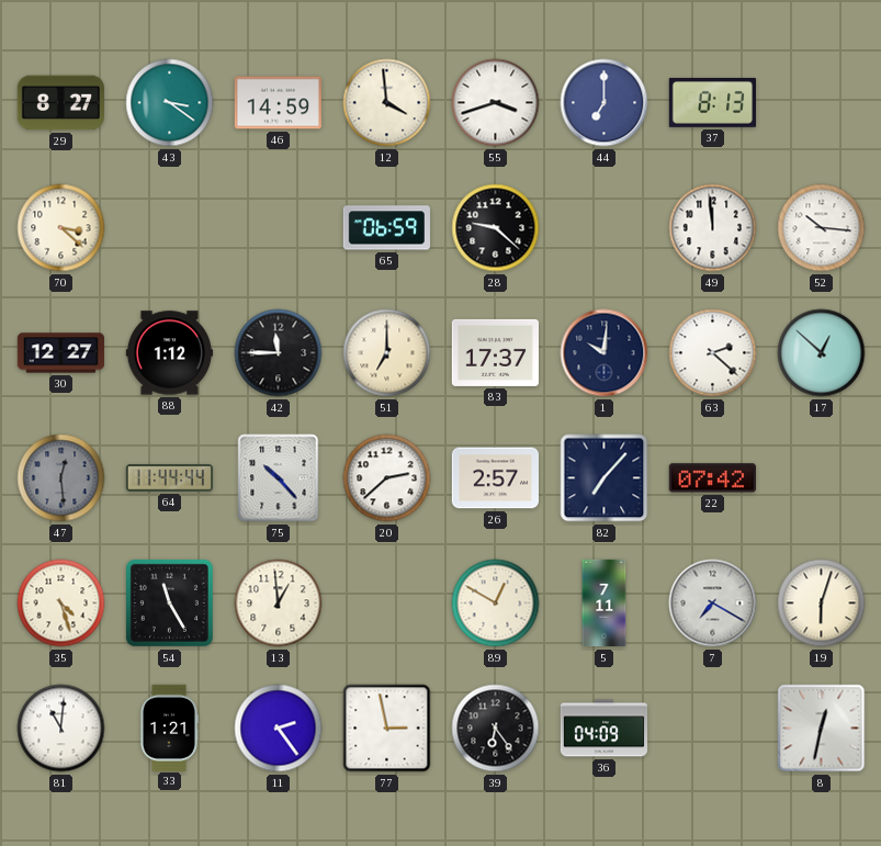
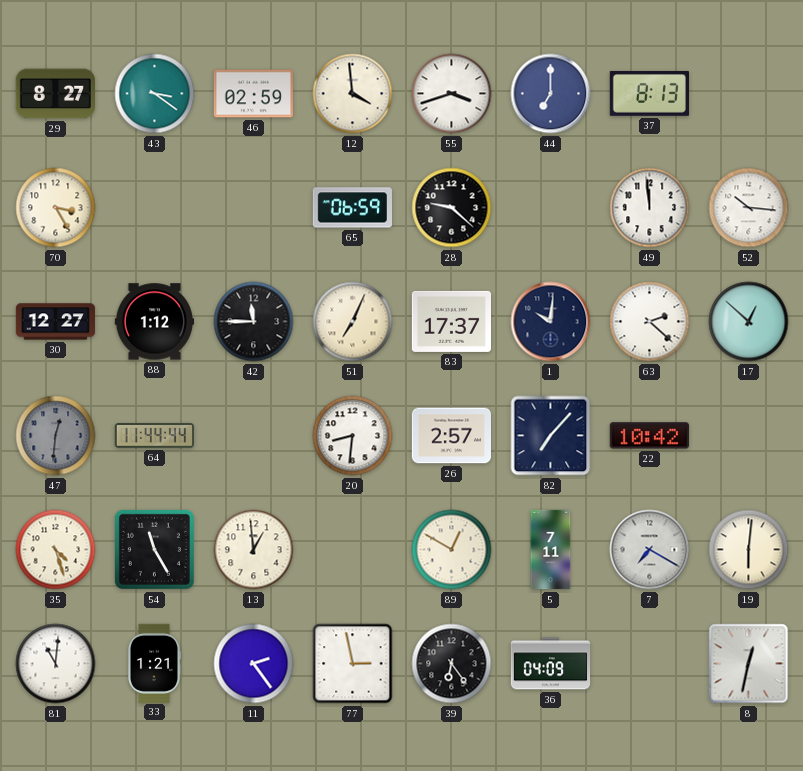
46: 14:59 -> 02:59
70: 3:22 -> 3:25
51: 7:00 -> 7:04
47: 12:29 -> 12:31
75: 10:23 -> none
20: 2:38 -> 8:31
22: 07:42 -> 10:42
19: 6:03 -> 6:01
